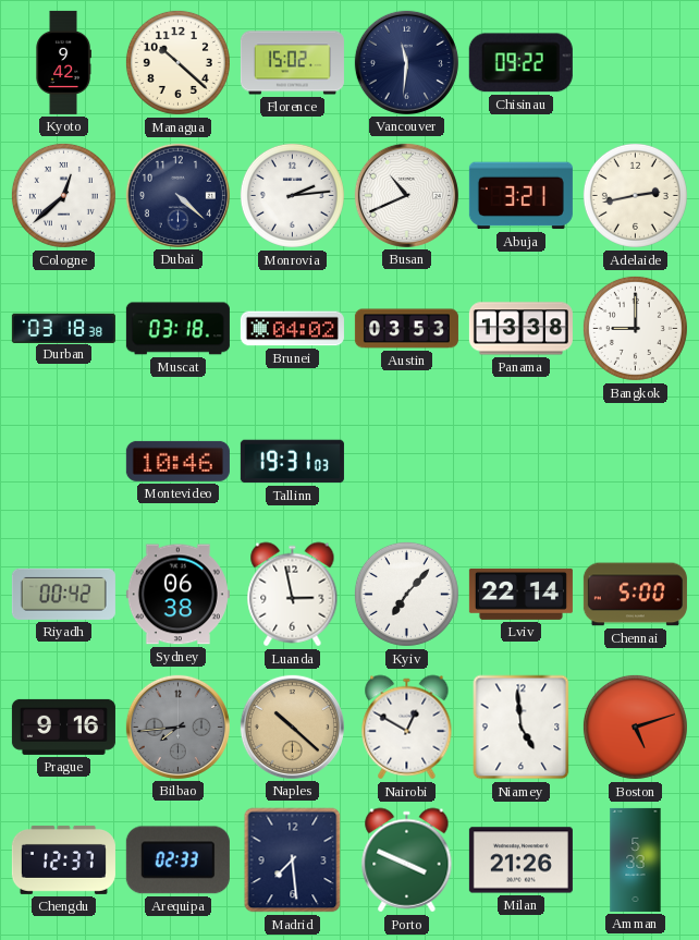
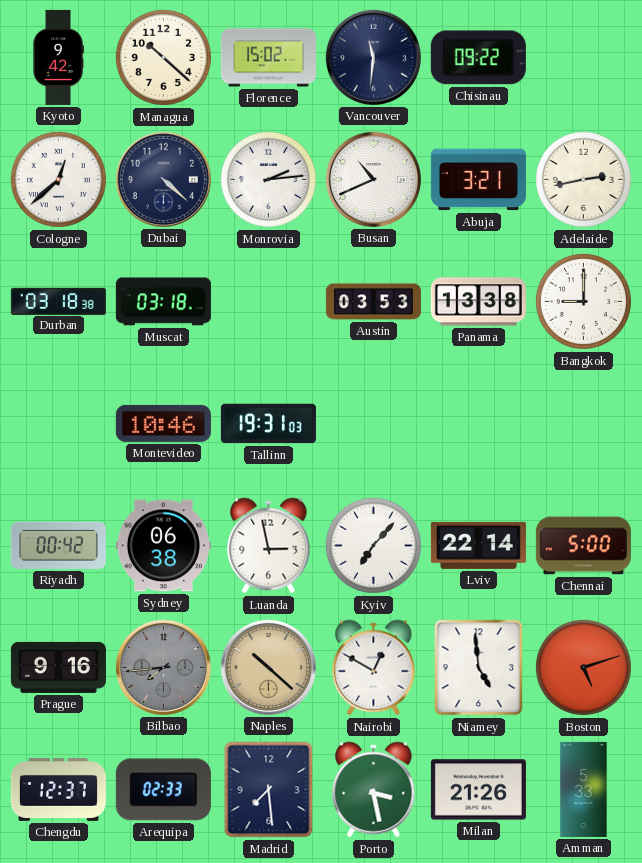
Brunei: 04:02 -> none
Porto: 3:49 -> 3:28
